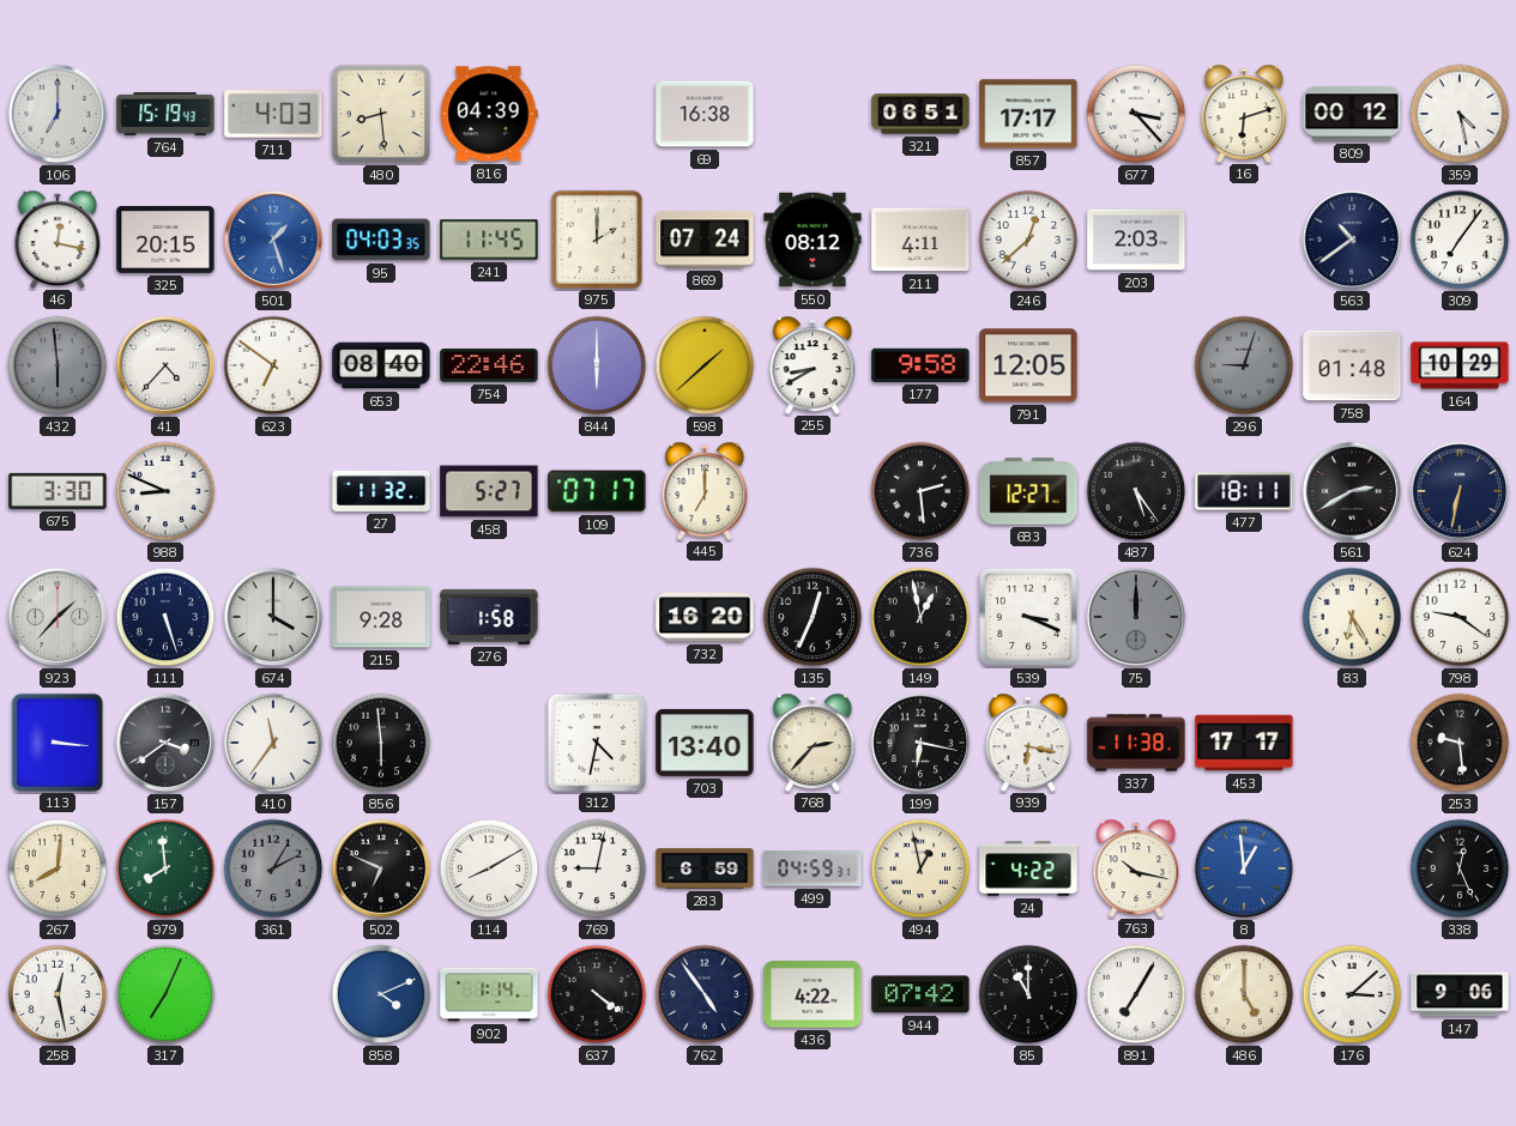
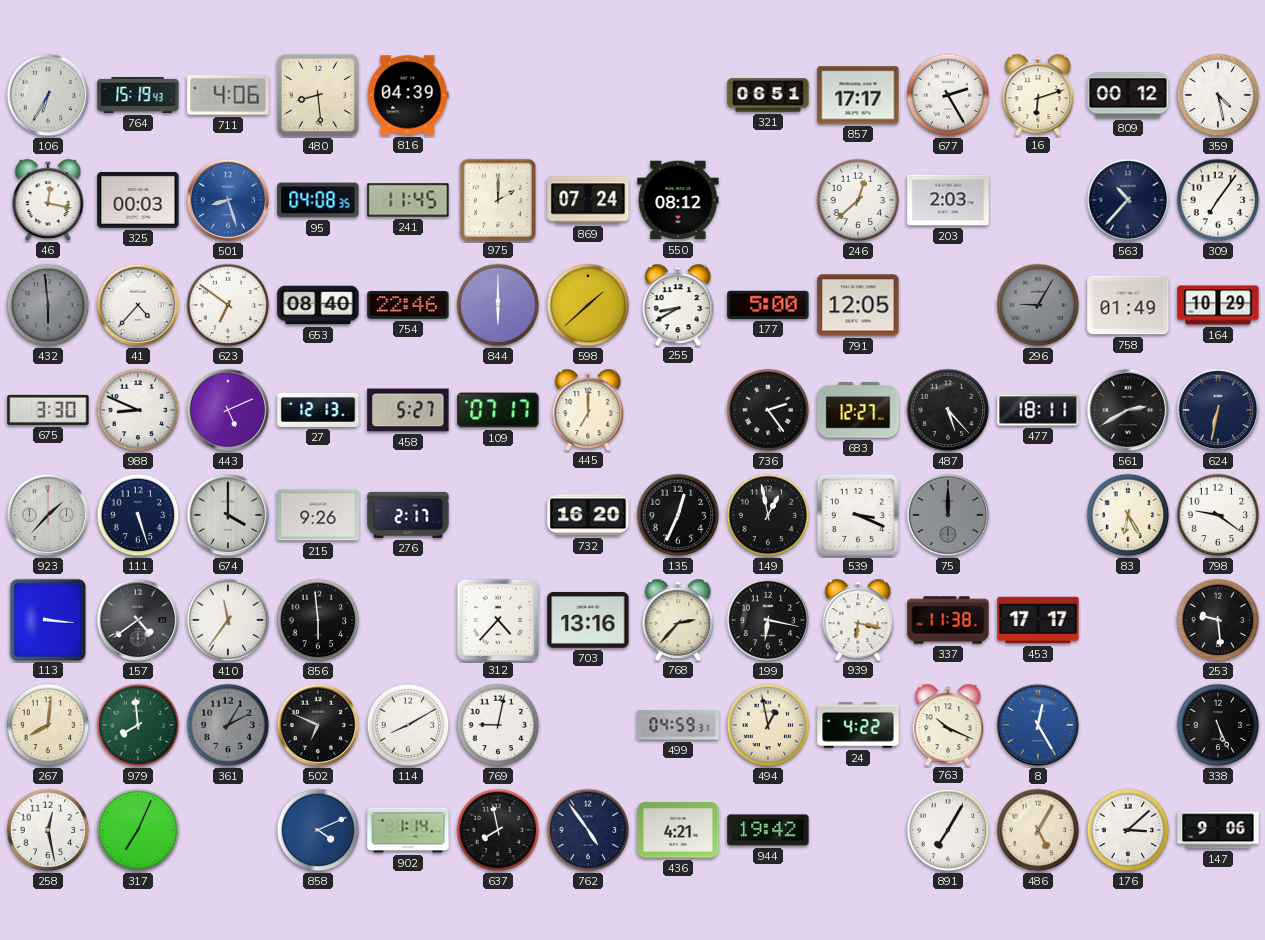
106: 7:00 -> 6:35
711: 4:03 -> 4:06
69: 16:38 -> none
677: 3:23 -> 2:25
325: 20:15 -> 00:03
501: 1:27 -> 8:27
95: 04:03 -> 04:08
211: 4:11 -> none
563: 10:39 -> 10:37
177: 9:58 -> 5:00
296: 9:03 -> 9:05
758: 01:48 -> 01:49
443: none -> 5:11
27: 11:32 -> 12:13
736: 2:29 -> 2:24
487: 5:24 -> 5:23
215: 9:28 -> 9:26
276: 1:58 -> 2:17
157: 3:39 -> 4:39
312: 4:32 -> 4:37
703: 13:40 -> 13:16
283: 6:59 -> none
763: 10:17 -> 10:19
8: 12:59 -> 12:25
338: 12:26 -> 5:26
637: 4:21 -> 7:58
436: 4:22 -> 4:21
944: 07:42 -> 19:42
85: 11:00 -> none
486: 5:00 -> 5:05
